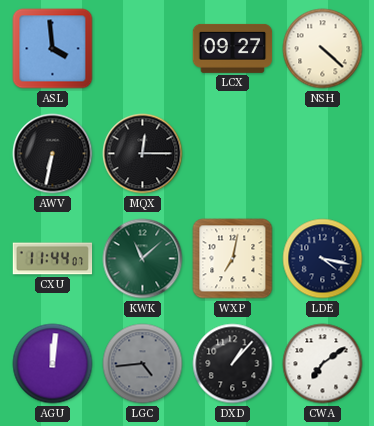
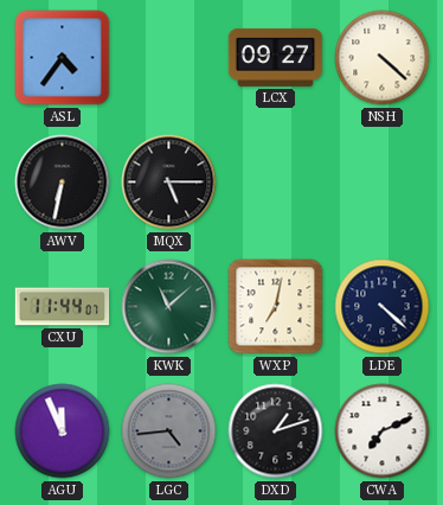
ASL: 3:59 -> 4:36
MQX: 12:15 -> 5:15
LDE: 4:17 -> 4:22
AGU: 12:01 -> 11:56
DXD: 1:07 -> 1:12
CWA: 7:09 -> 7:11
